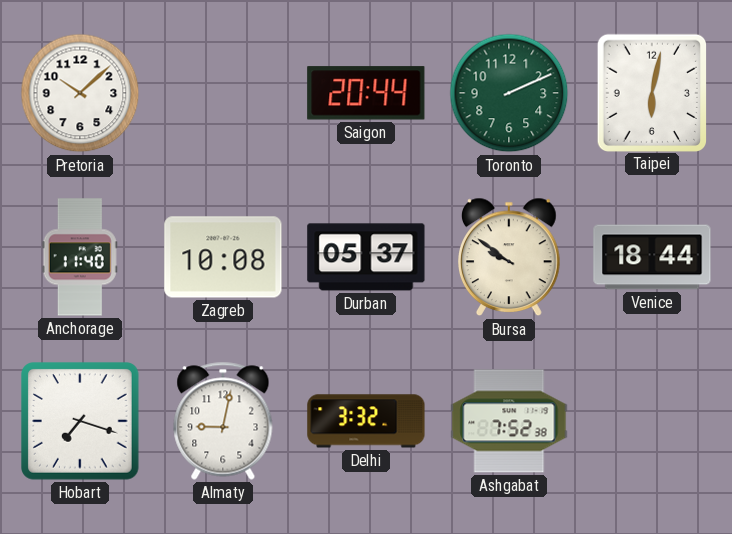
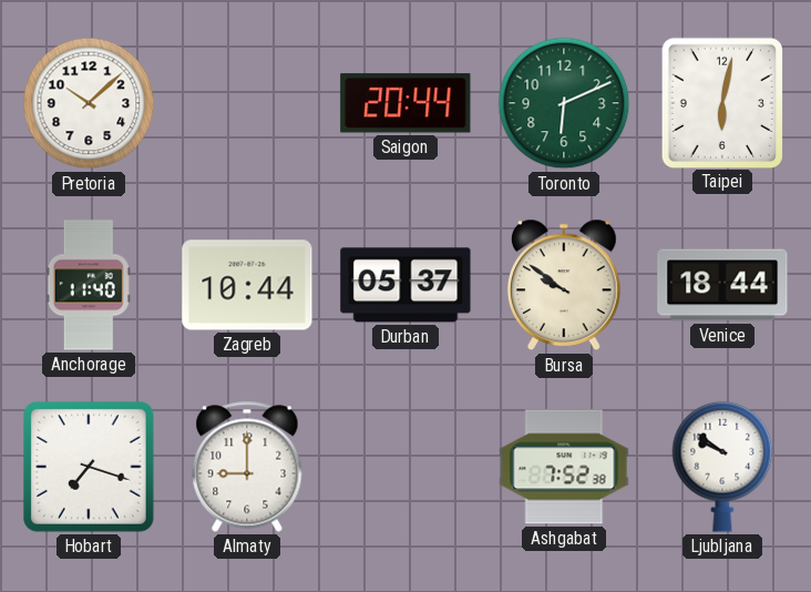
Toronto: 2:11 -> 6:11
Zagreb: 10:08 -> 10:44
Almaty: 9:02 -> 9:00
Delhi: 3:32 -> none
Ljubljana: none -> 9:51
